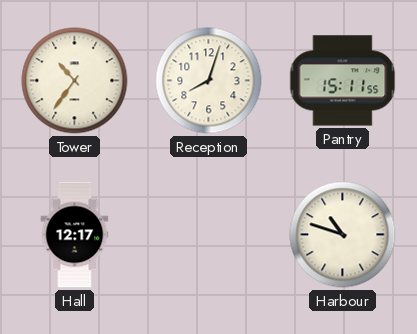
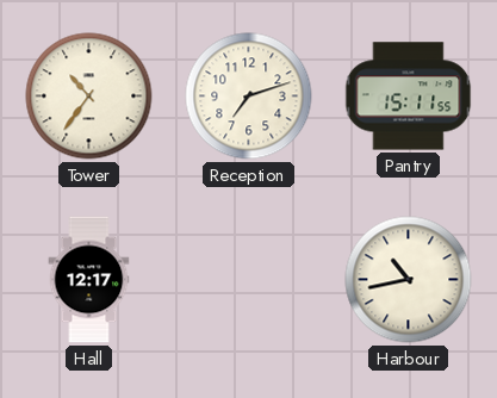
Reception: 8:03 -> 7:12
Harbour: 10:48 -> 10:43
